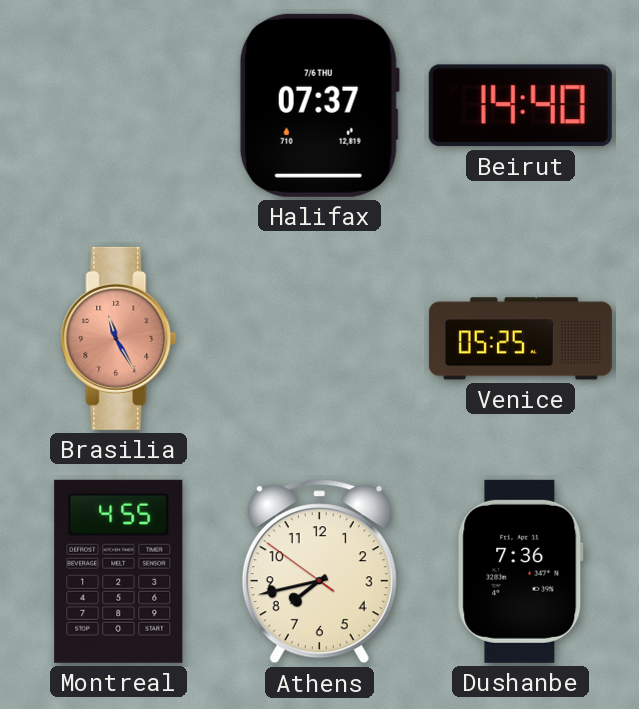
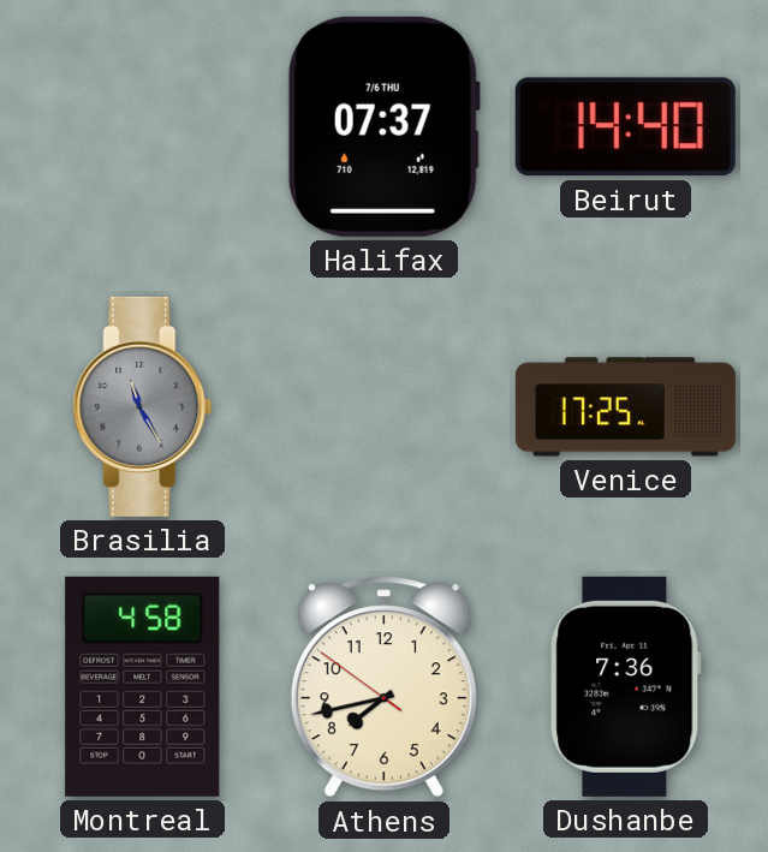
Brasilia dial: salmon -> grey
Venice: 05:25 -> 17:25
Montreal: 4:55 -> 4:58
